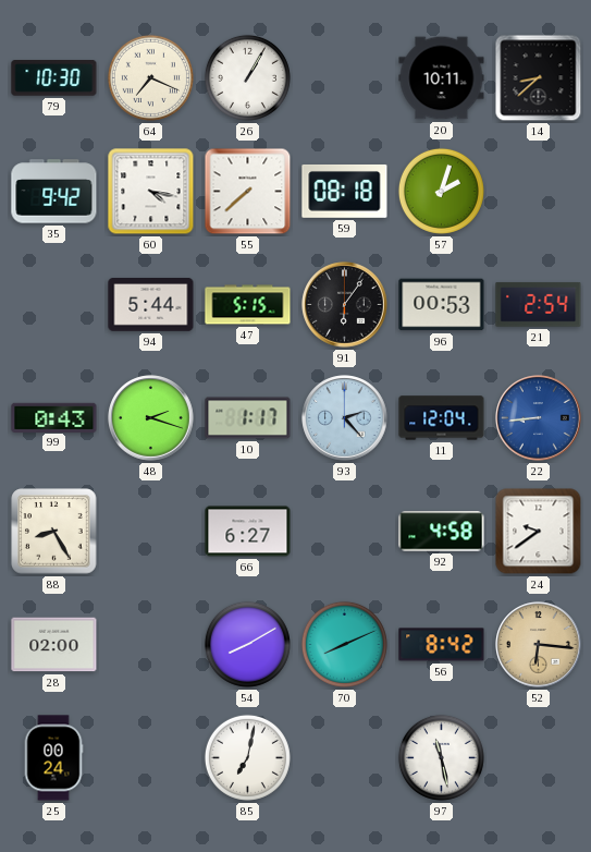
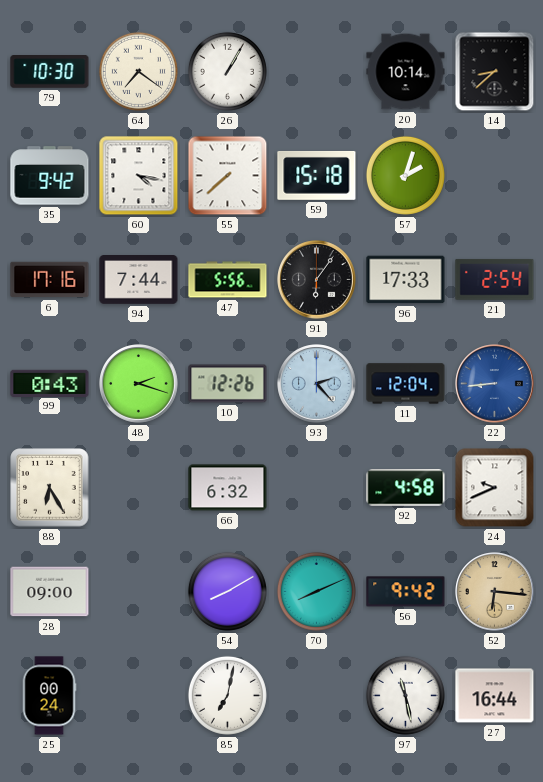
64: 7:19 -> 7:21
20: 10:11 -> 10:14
59: 08:18 -> 15:18
6: none -> 17:16
94: 5:44 -> 7:44
47: 5:15 -> 5:56
96: 00:53 -> 17:33
10: 1:17 -> 12:26
88: 8:25 -> 6:25
66: 6:27 -> 6:32
24: 9:39 -> 9:41
28: 02:00 -> 09:00
56: 8:42 -> 9:42
27: none -> 16:44
